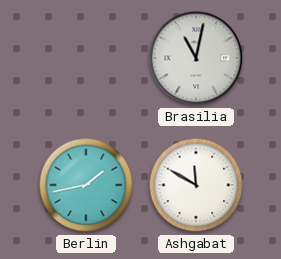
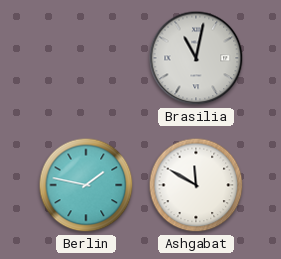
Berlin: 1:43 -> 1:47
